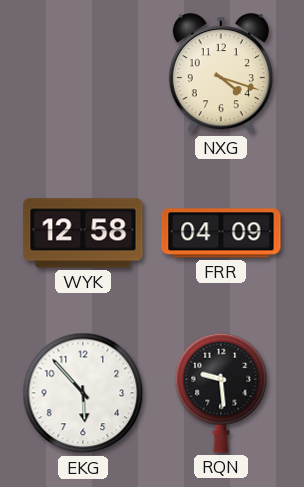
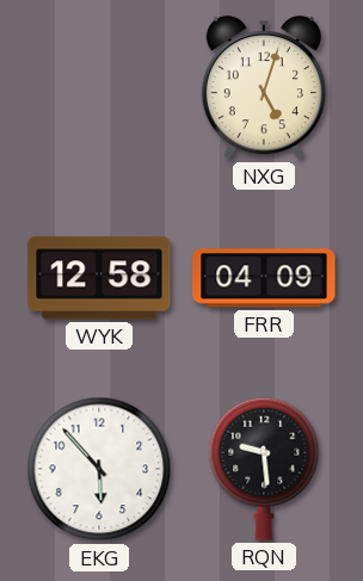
NXG: 4:18 -> 5:03
